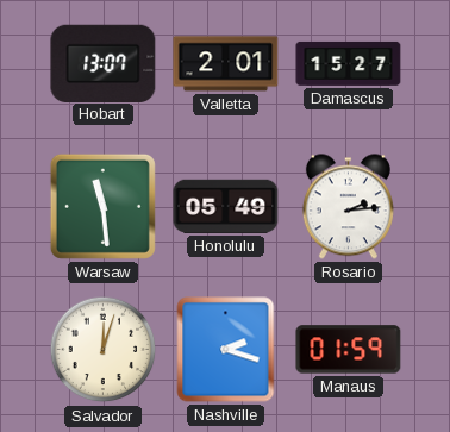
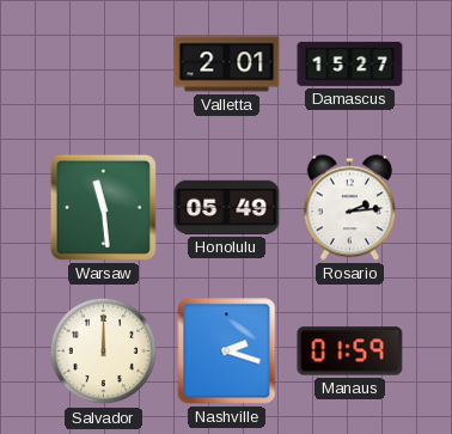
Hobart: 13:07 -> none
Salvador: 12:03 -> 12:00
